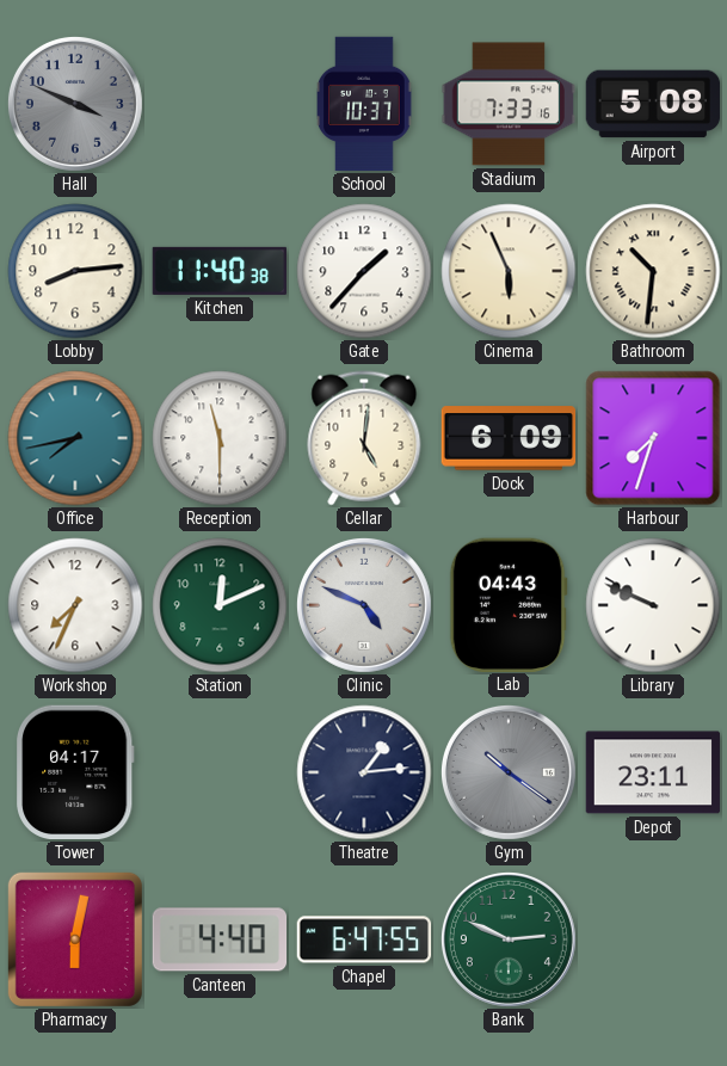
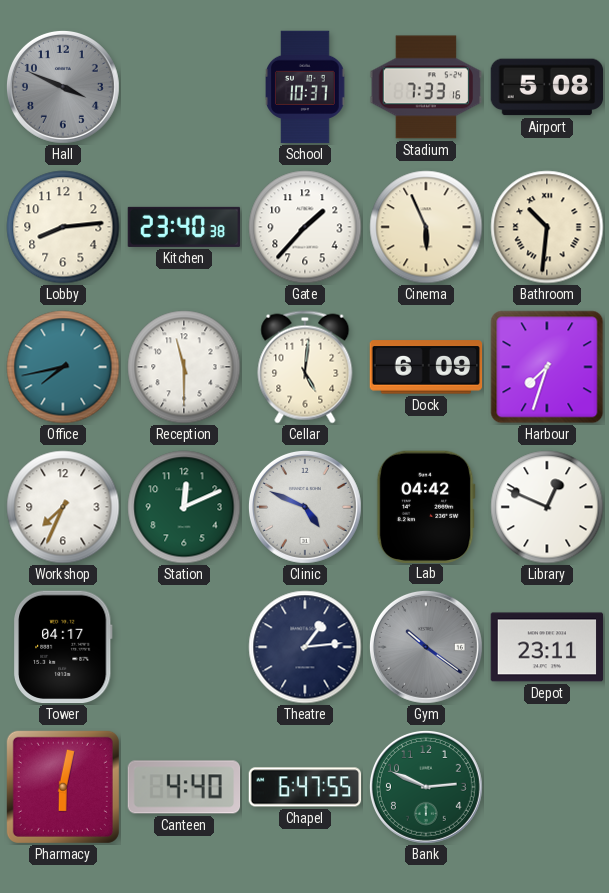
Kitchen: 11:40 -> 23:40
Lab: 04:43 -> 04:42
Library: 9:49 -> 12:49
